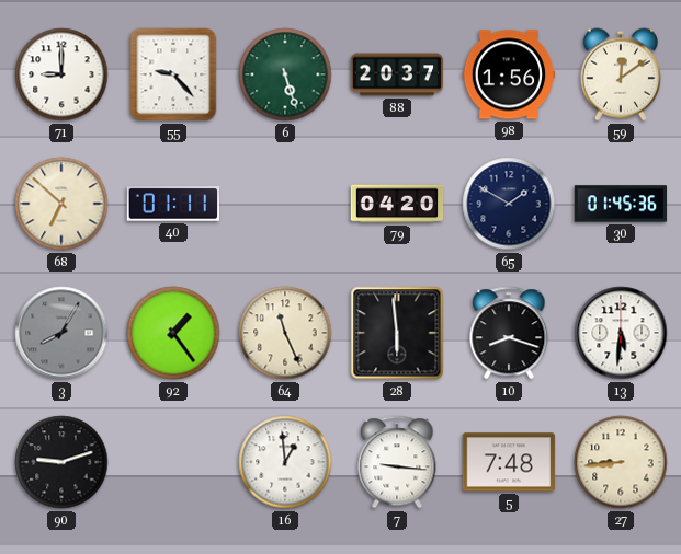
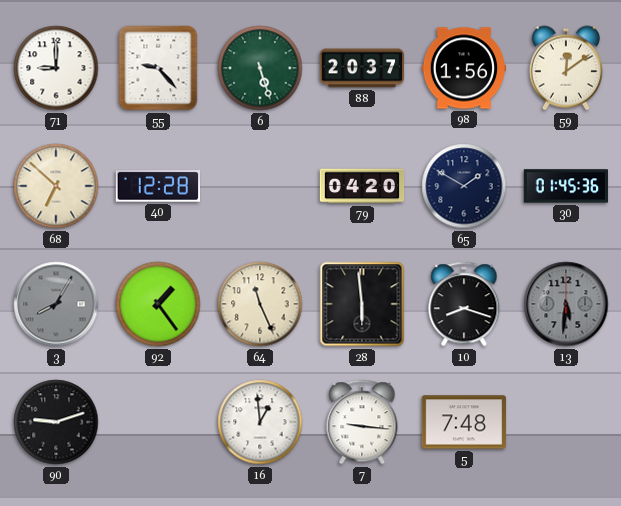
40: 01:11 -> 12:28
13 dial: white -> grey
27: 8:44 -> none
